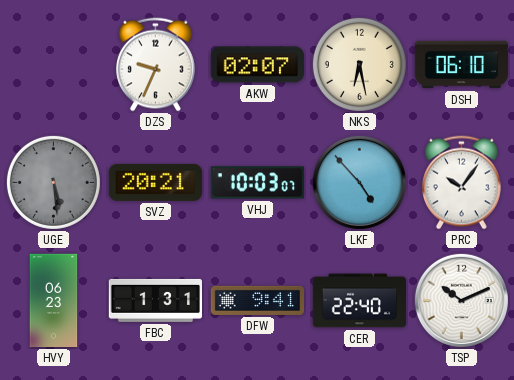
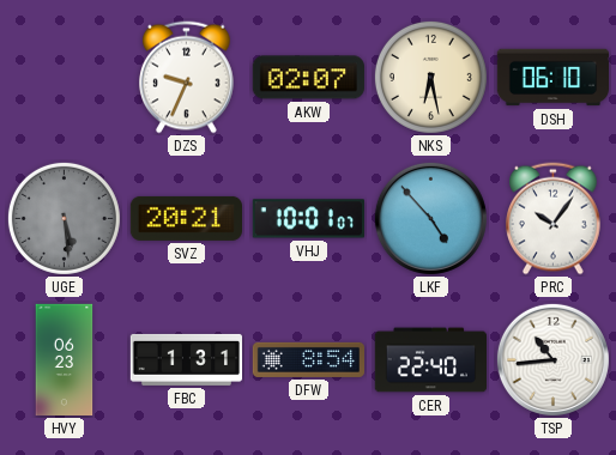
VHJ: 10:03 -> 10:01
DFW: 9:41 -> 8:54
TSP: 10:11 -> 10:44
